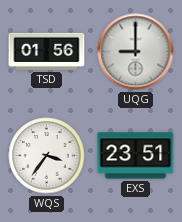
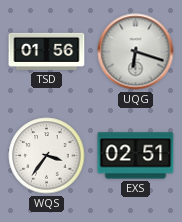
UQG: 9:00 -> 6:18
EXS: 23:51 -> 02:51
